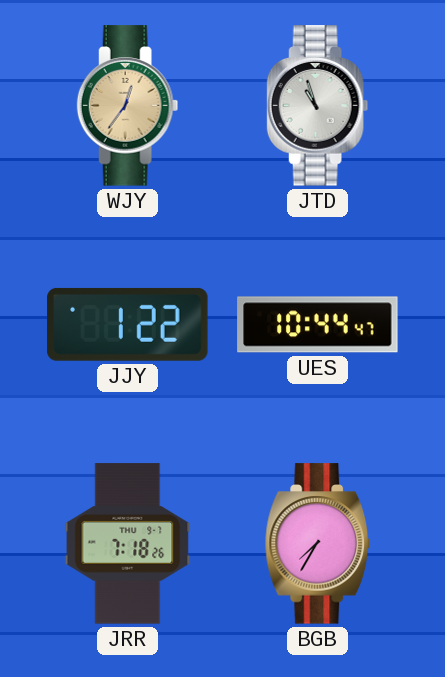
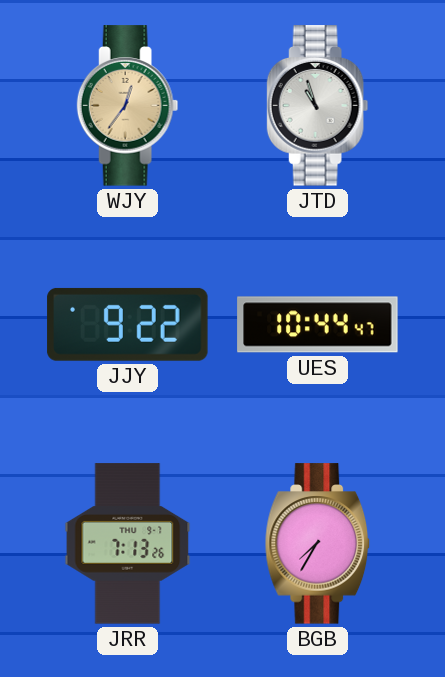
JJY: 1:22 -> 9:22
JRR: 7:18 -> 7:13
